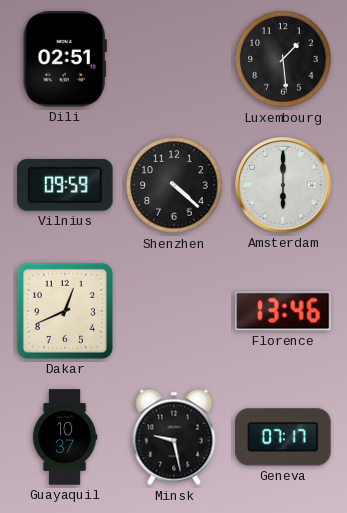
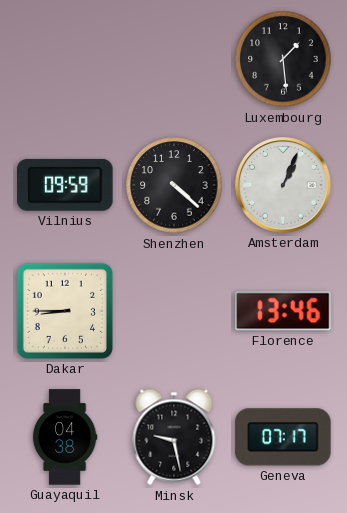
Dili: 02:51 -> none
Amsterdam: 6:00 -> 1:04
Dakar: 12:41 -> 8:45
Guayaquil: 10:37 -> 04:38
